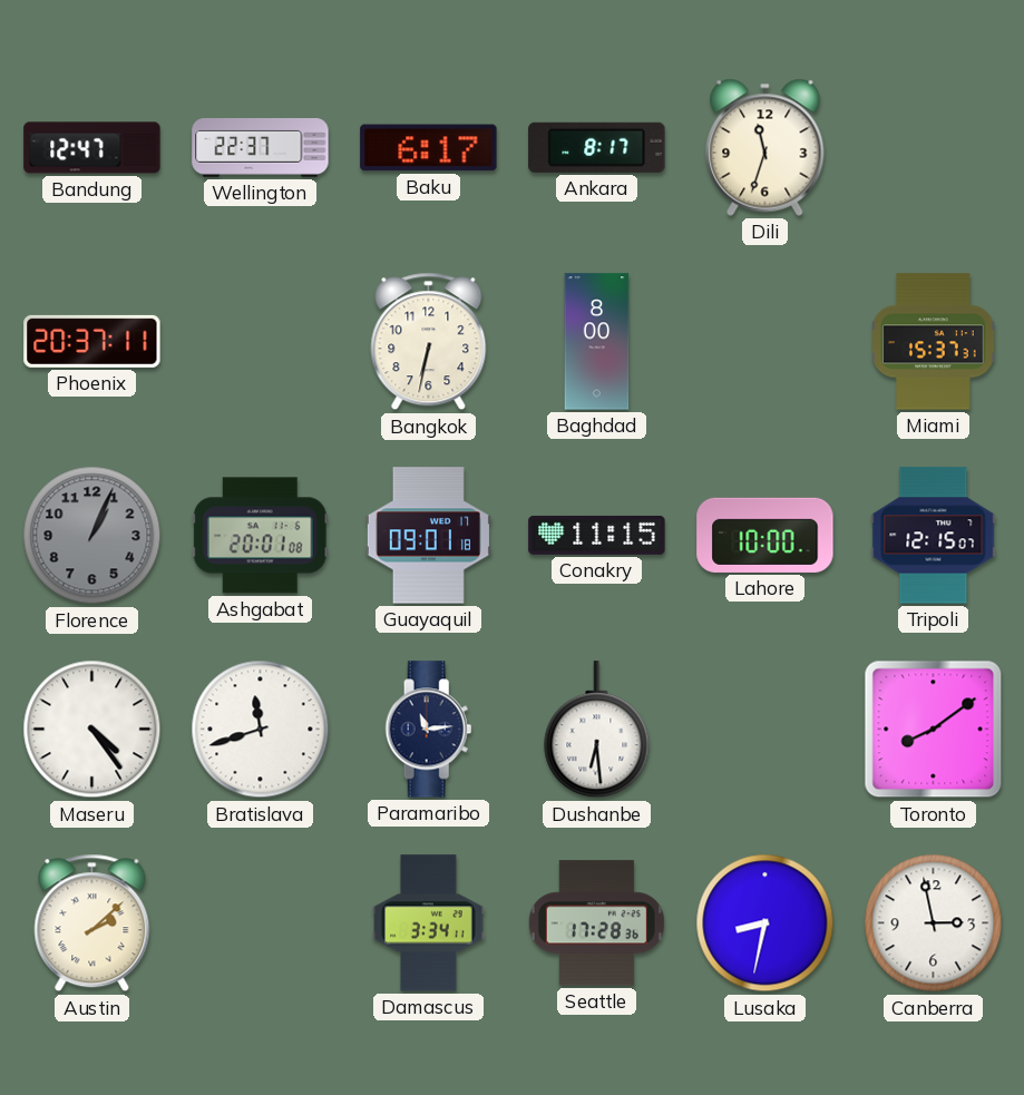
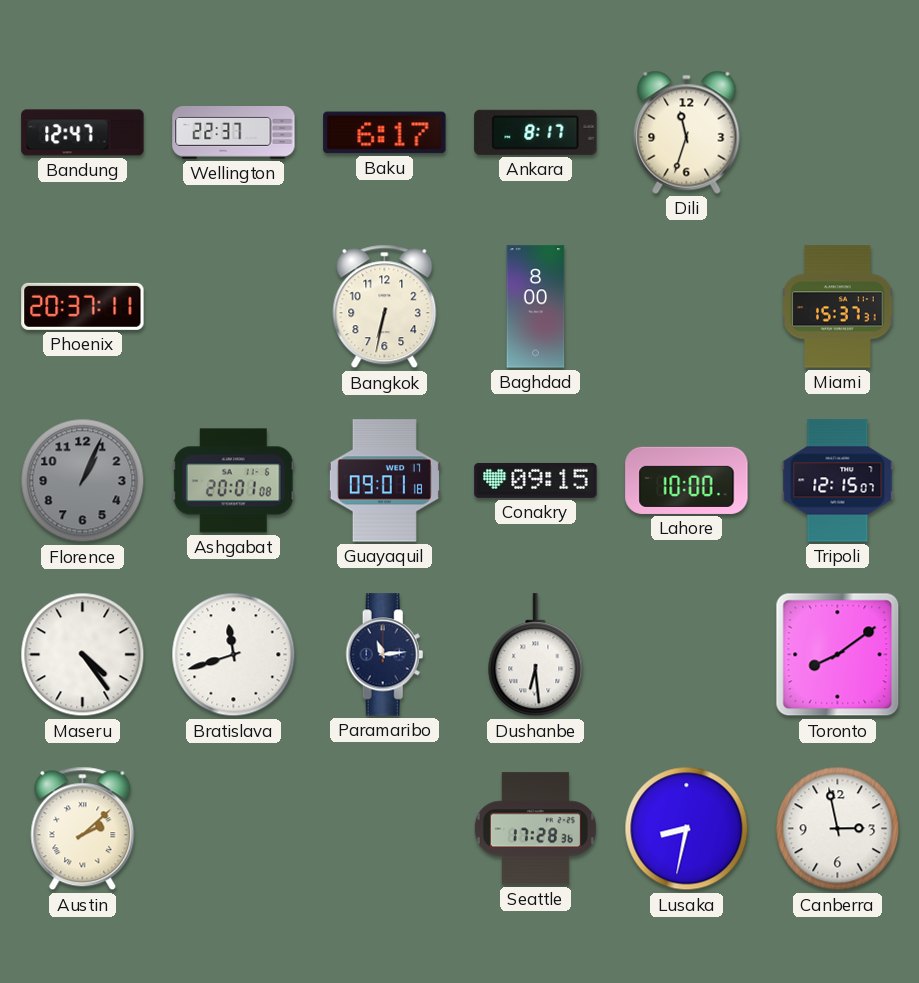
Conakry: 11:15 -> 09:15
Damascus: 3:34 -> none
